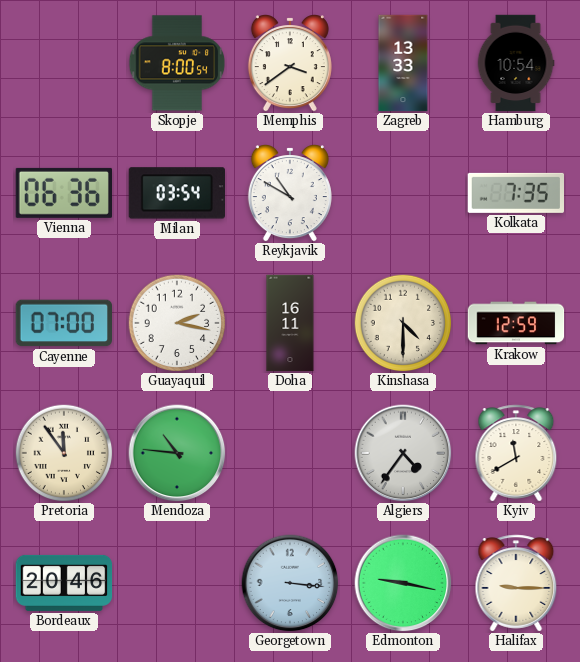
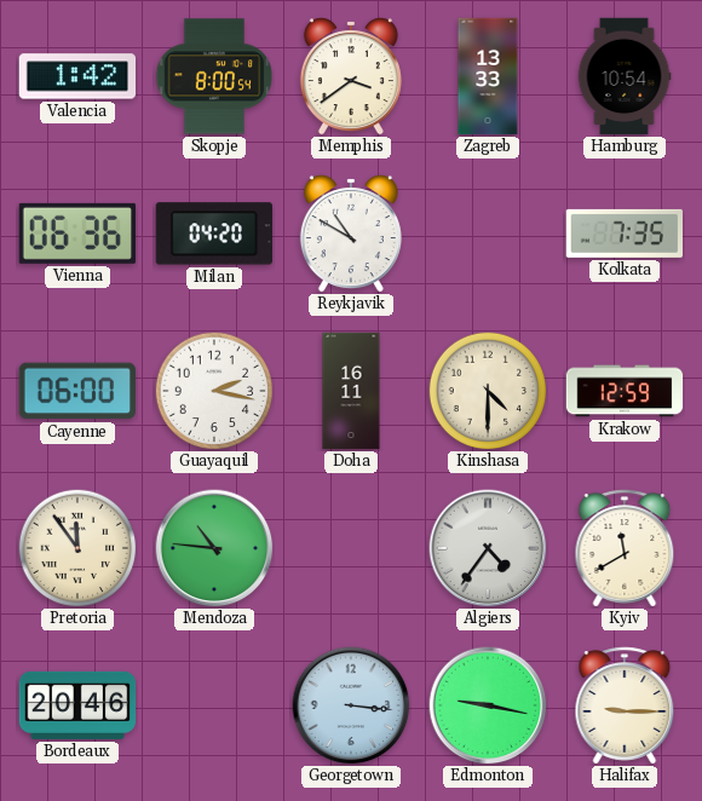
Valencia: none -> 1:42
Milan: 03:54 -> 04:20
Cayenne: 07:00 -> 06:00
